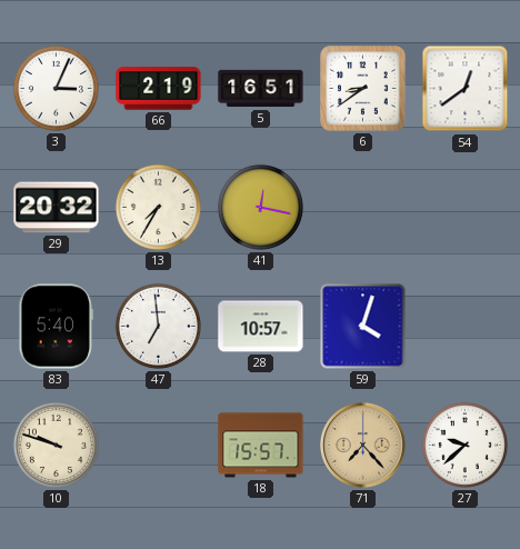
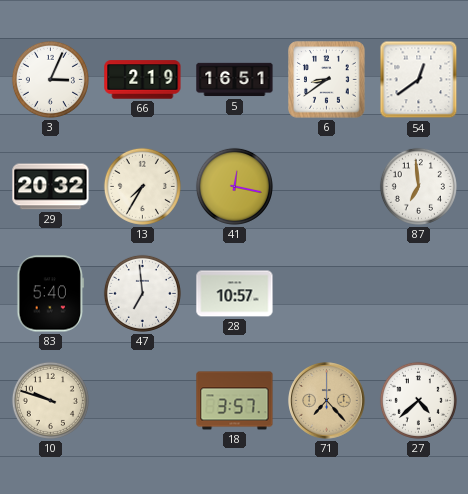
87: none -> 6:59
59: 4:03 -> none
18: 15:57 -> 3:57
27: 9:38 -> 4:38
